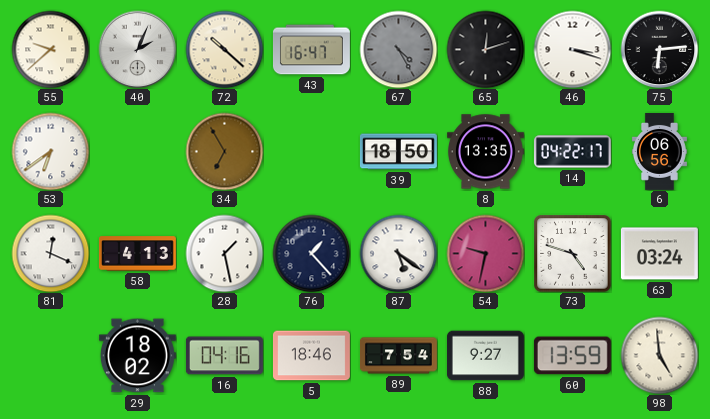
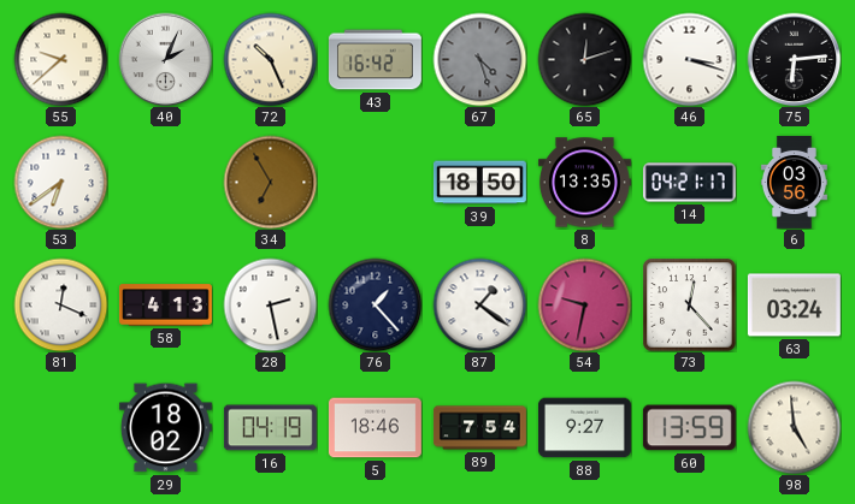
72: 10:22 -> 10:26
43: 16:47 -> 16:42
67: 4:25 -> 4:27
14: 04:22 -> 04:21
6: 06:56 -> 03:56
28: 1:28 -> 2:28
87: 5:21 -> 1:21
73: 4:48 -> 12:23
16: 04:16 -> 04:19
